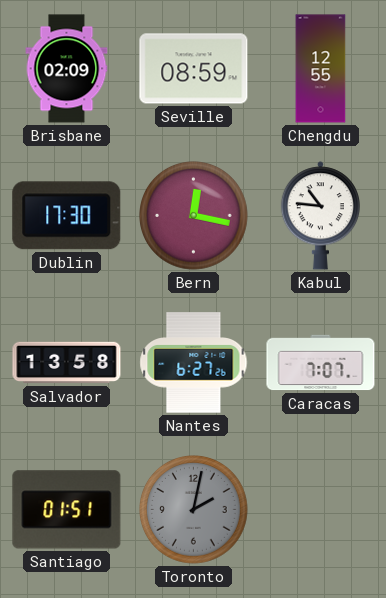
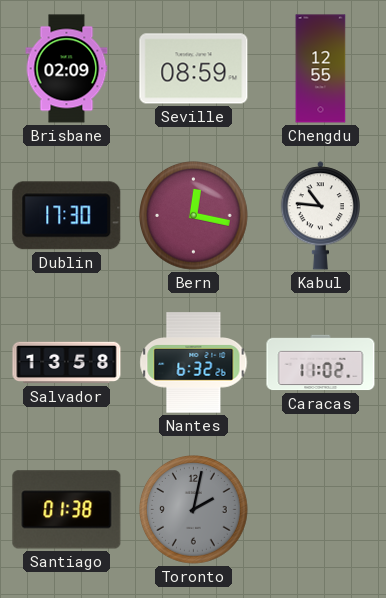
Nantes: 6:27 -> 6:32
Caracas: 7:07 -> 11:02
Santiago: 01:51 -> 01:38
